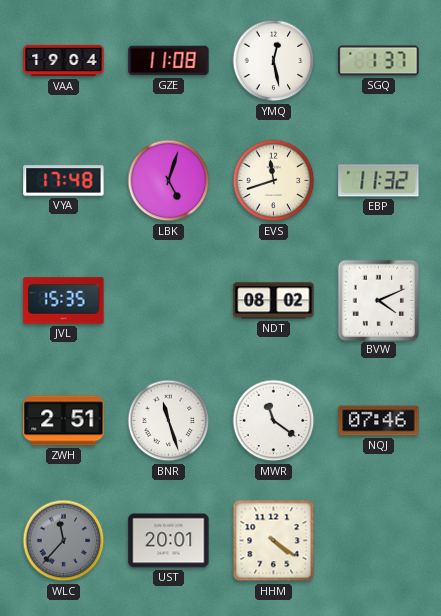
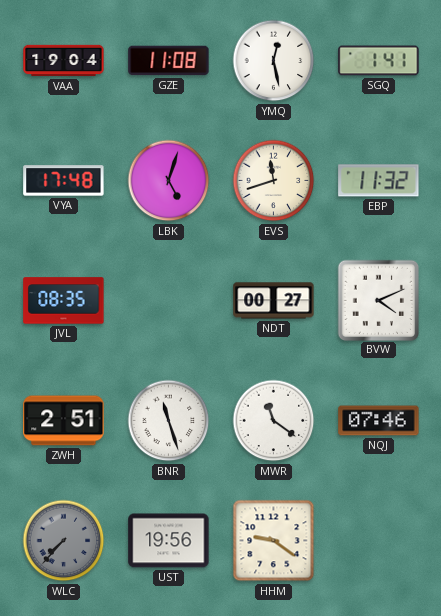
SGQ: 1:37 -> 1:41
JVL: 15:35 -> 08:35
NDT: 08:02 -> 00:27
WLC: 11:37 -> 7:37
UST: 20:01 -> 19:56
HHM: 4:21 -> 9:21
